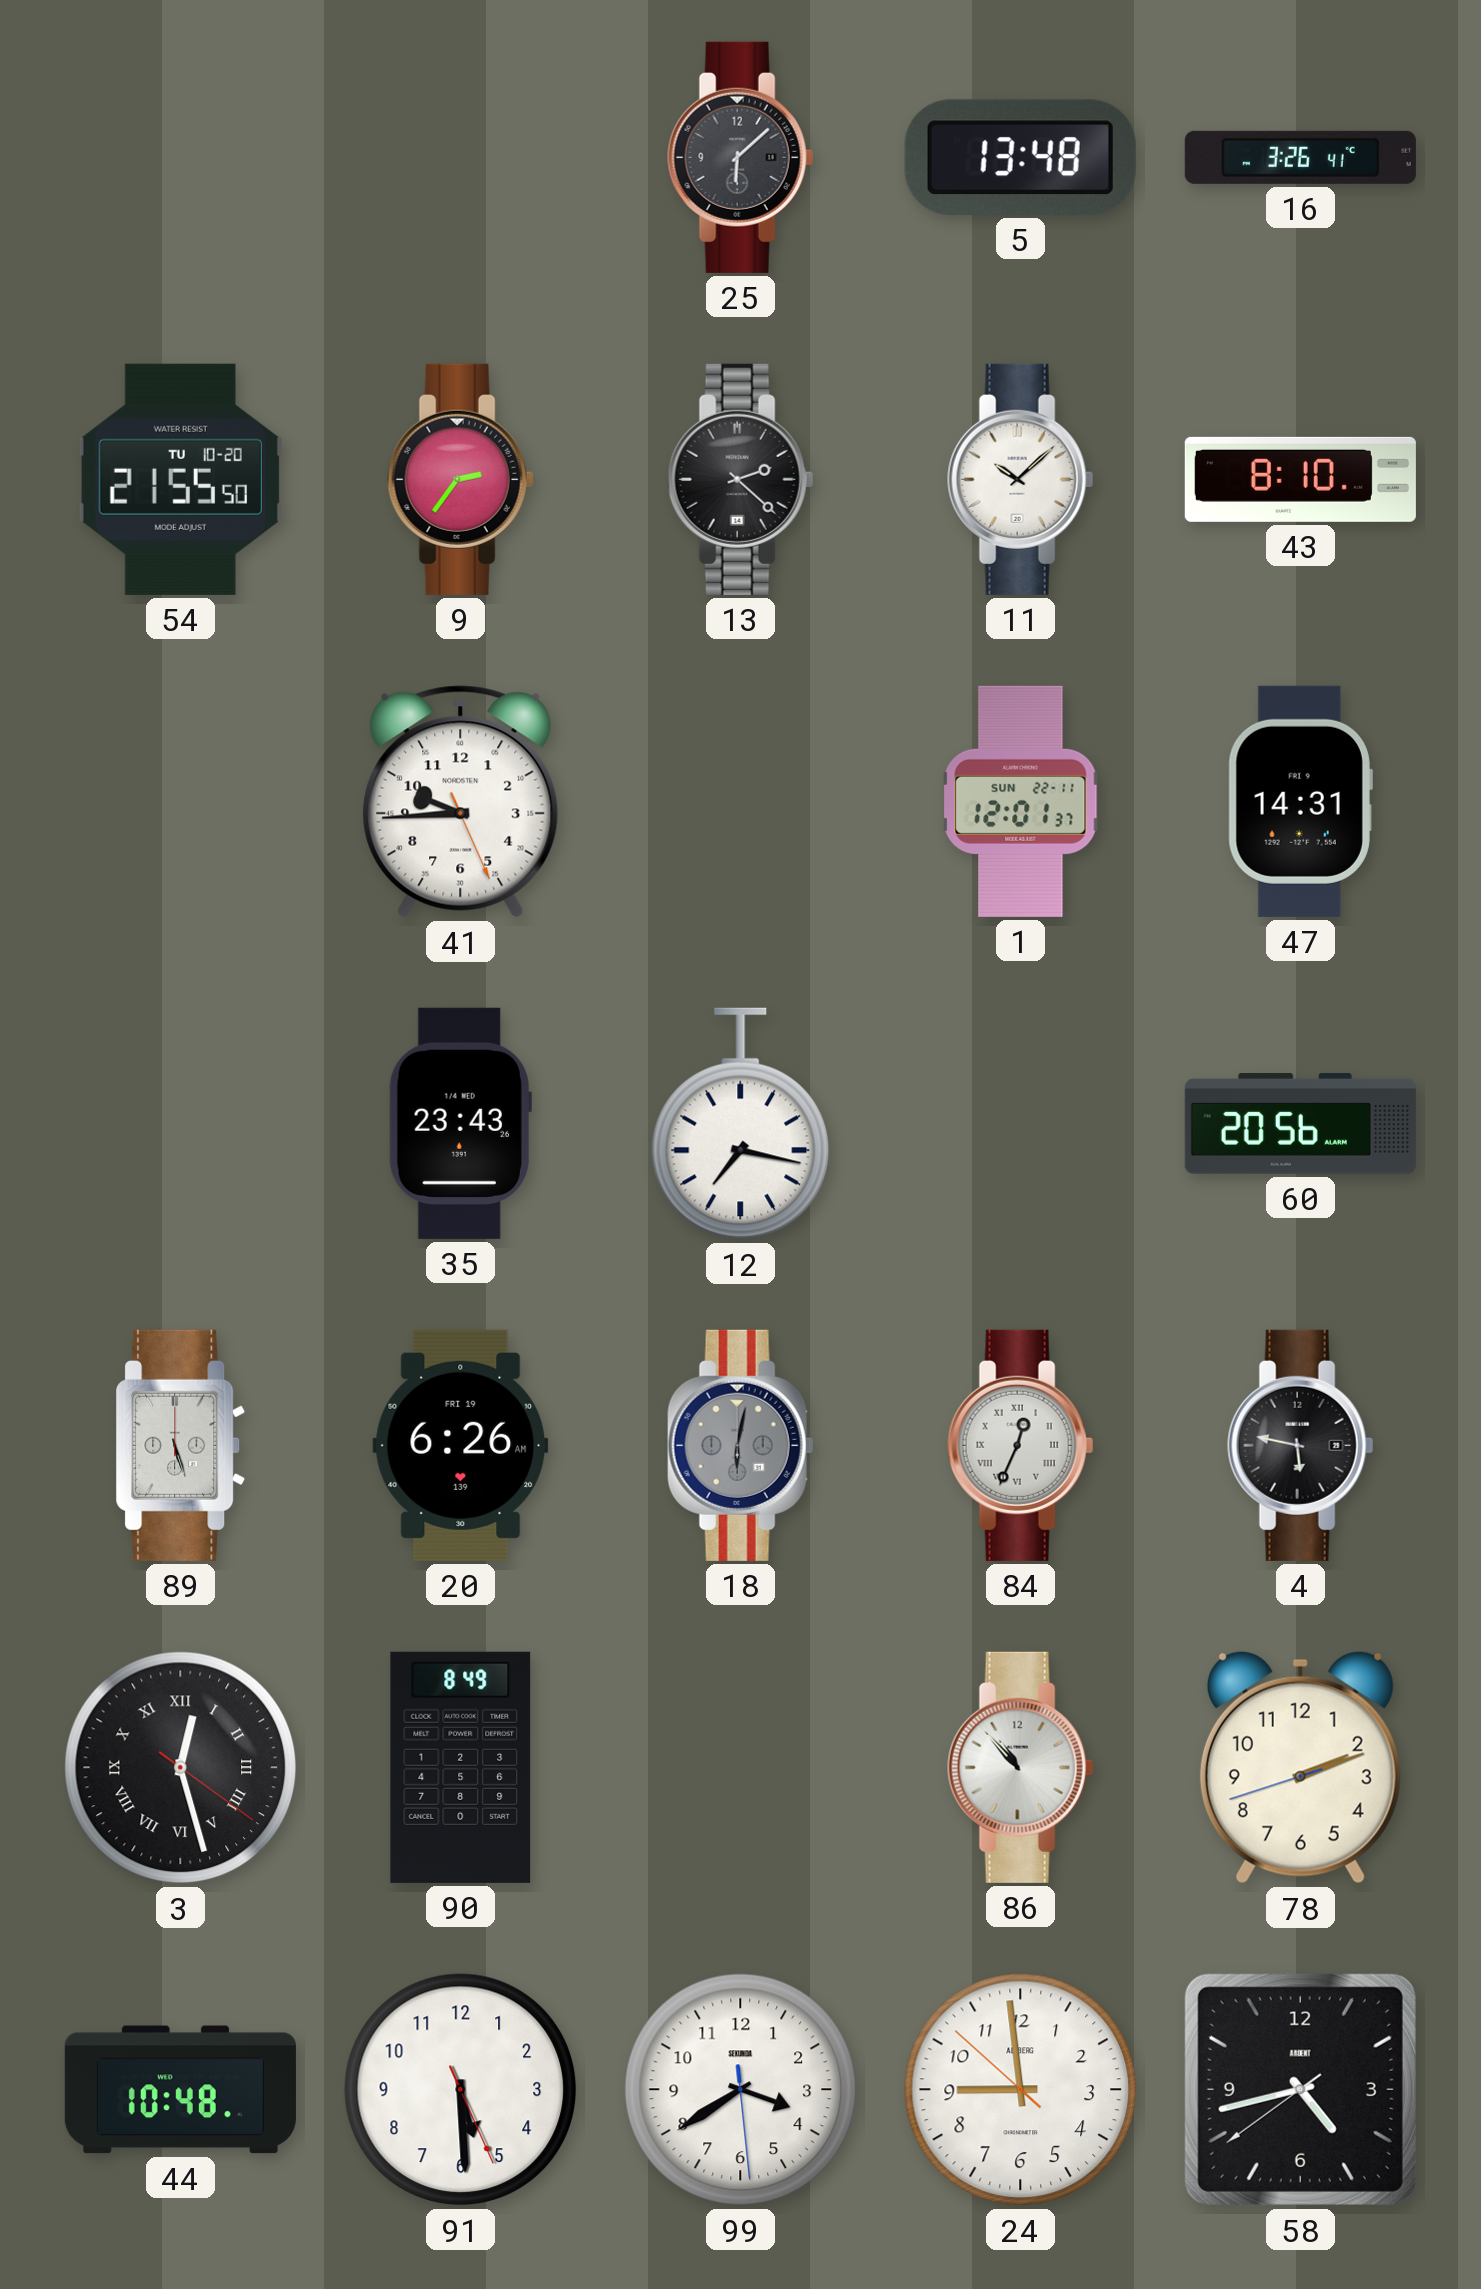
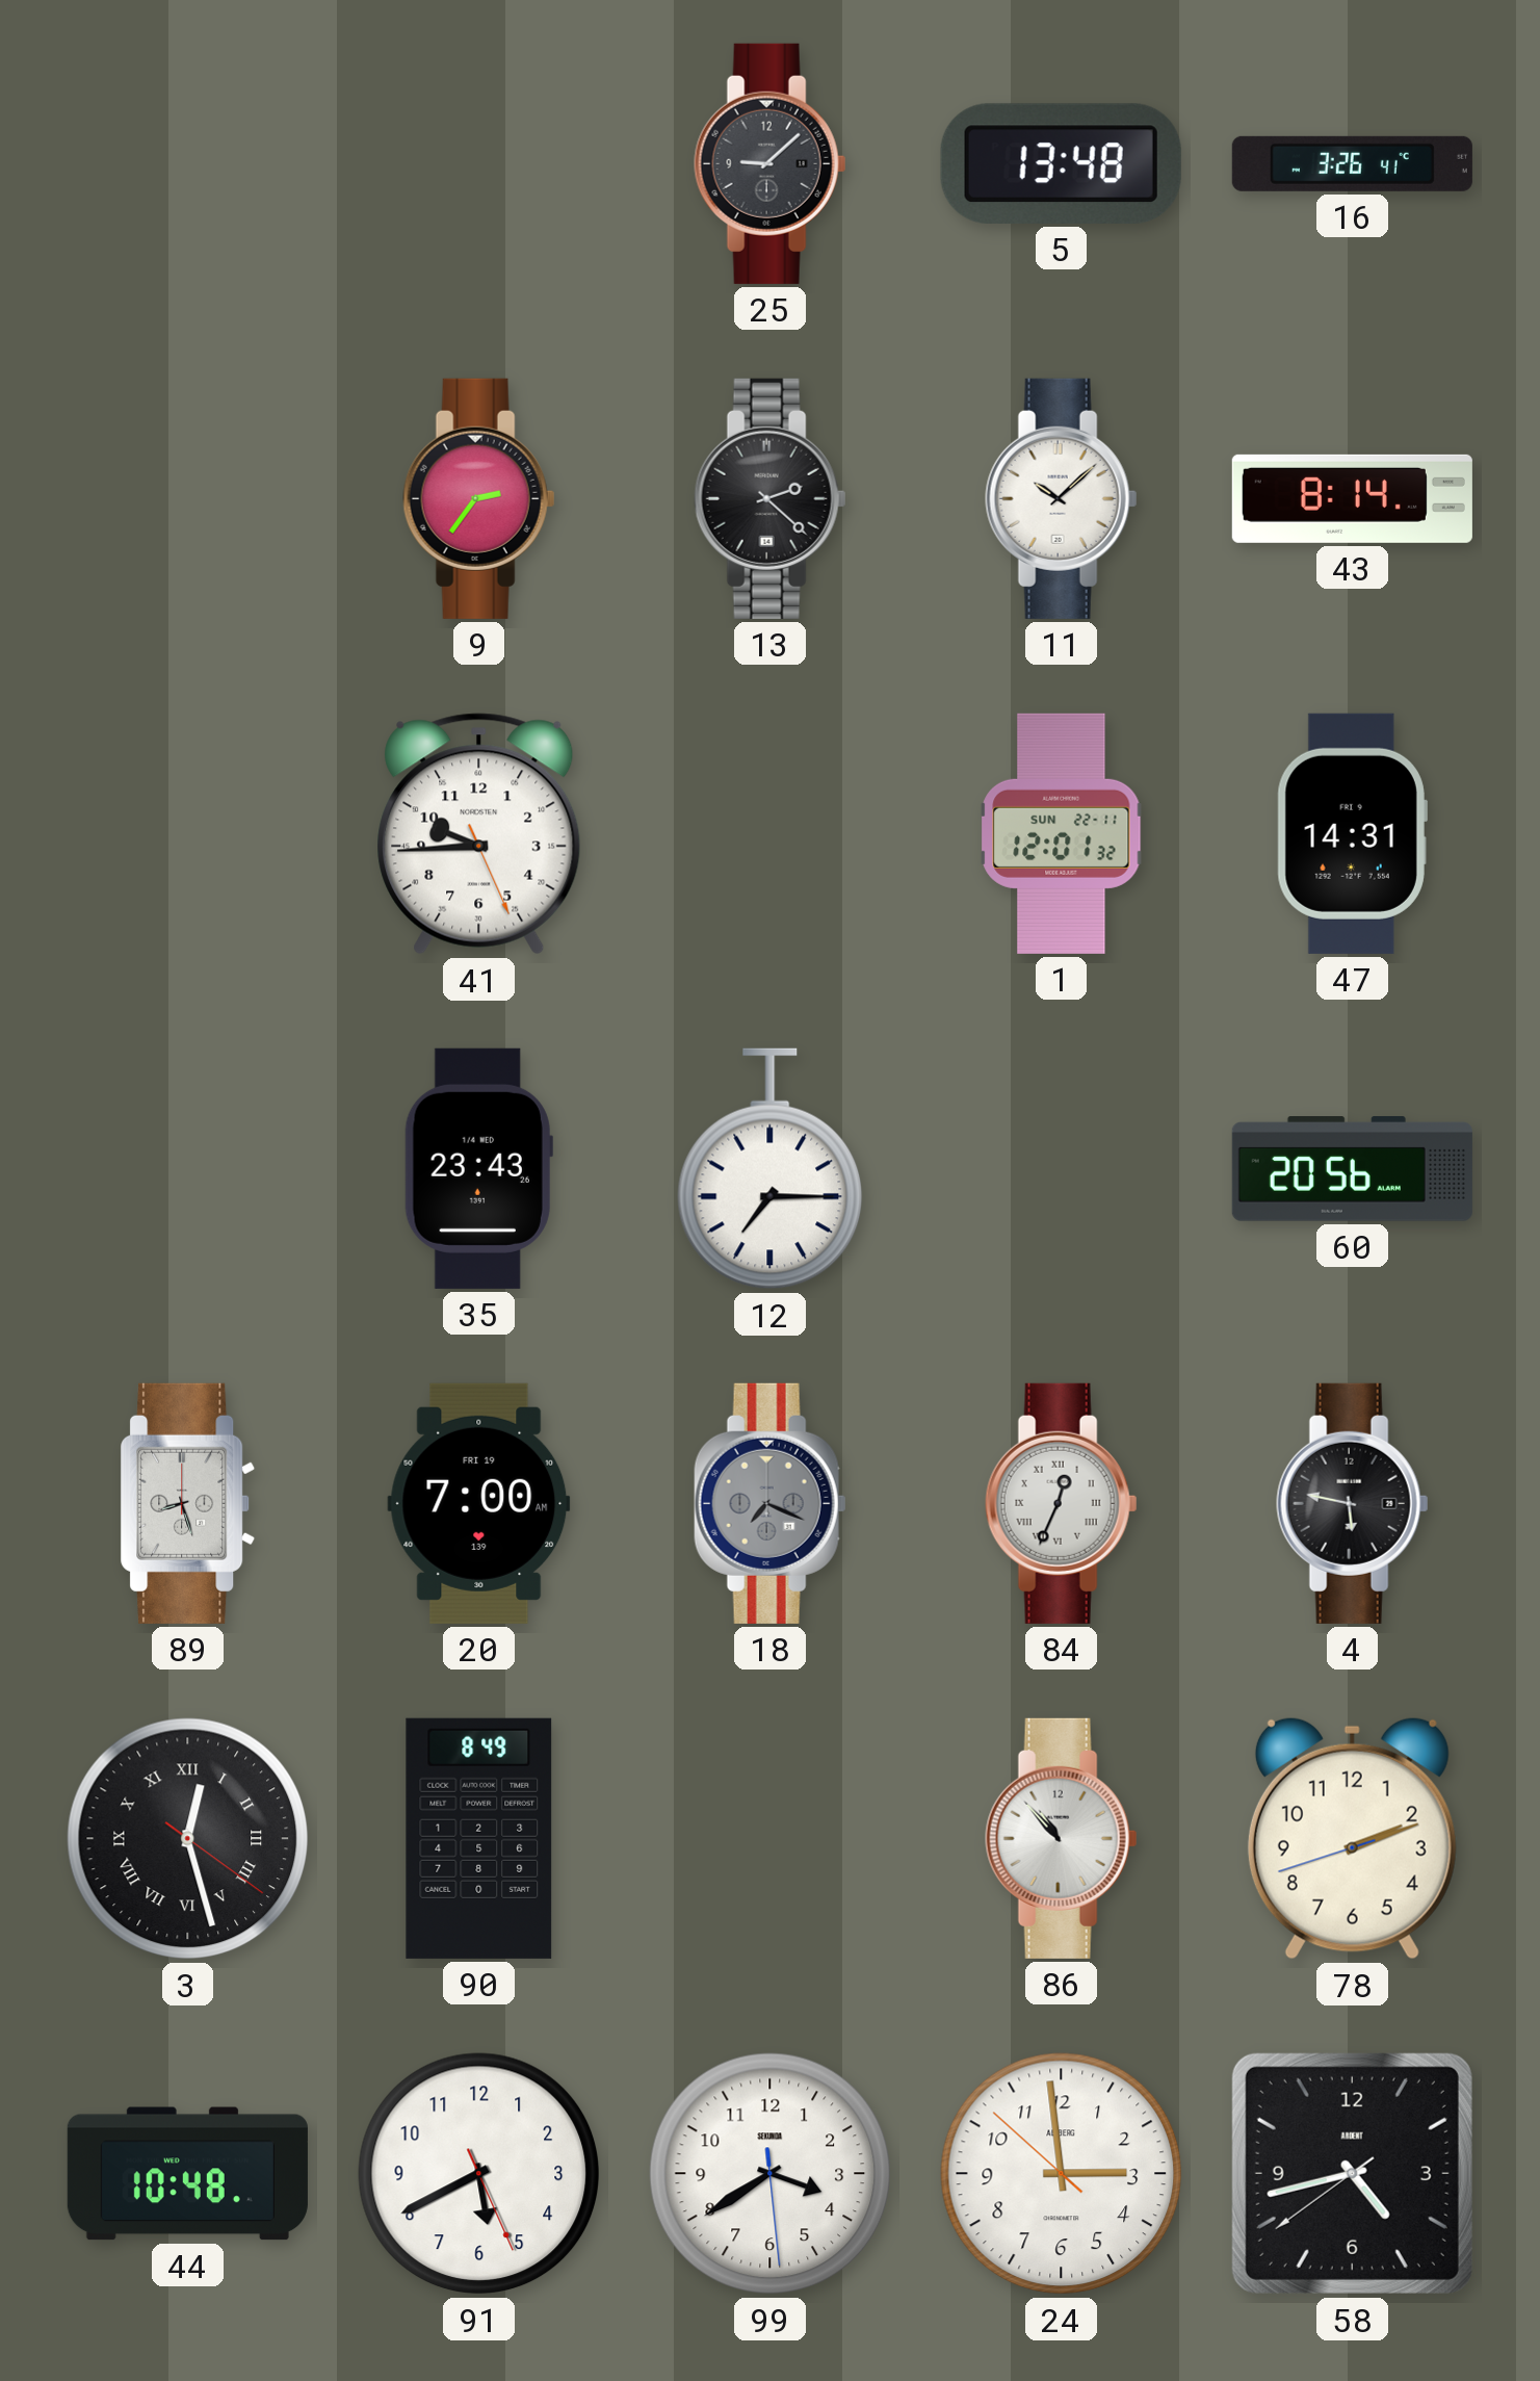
25: 6:08 -> 9:08
54: 21:55 -> none
43: 8:10 -> 8:14
1: 12:01:37 -> 12:01:32
12: 7:17 -> 7:15
89: 5:27 -> 8:27
20: 6:26 -> 7:00
18: 6:02 -> 7:19
91: 5:29 -> 5:40
24: 8:58 -> 2:58
